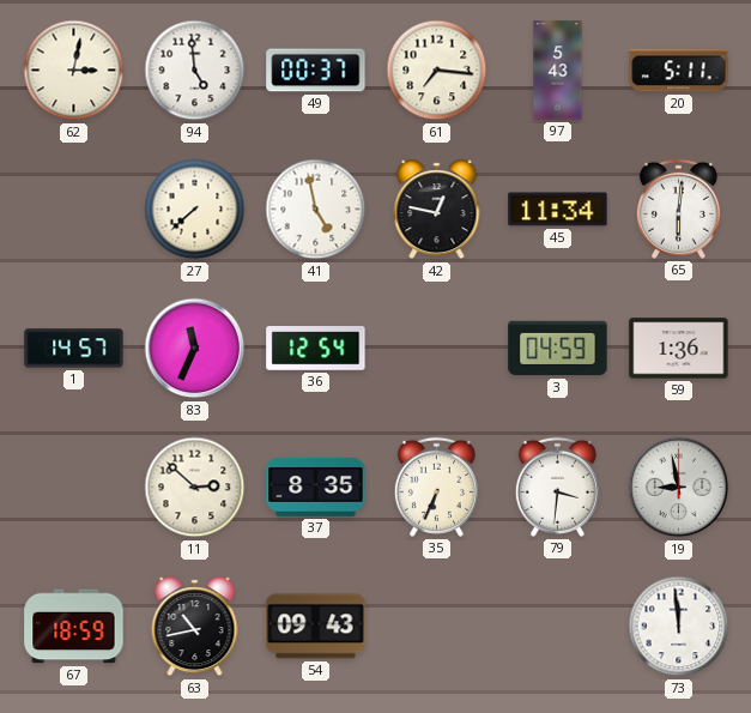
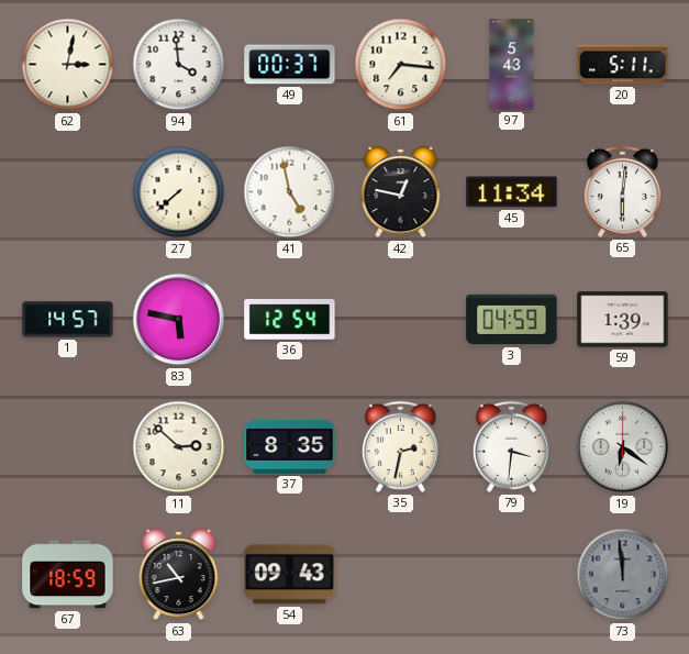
94: 4:59 -> 3:59
83: 11:34 -> 5:47
59: 1:36 -> 1:39
35: 6:34 -> 2:32
19: 8:58 -> 6:21
73 dial: white -> grey
